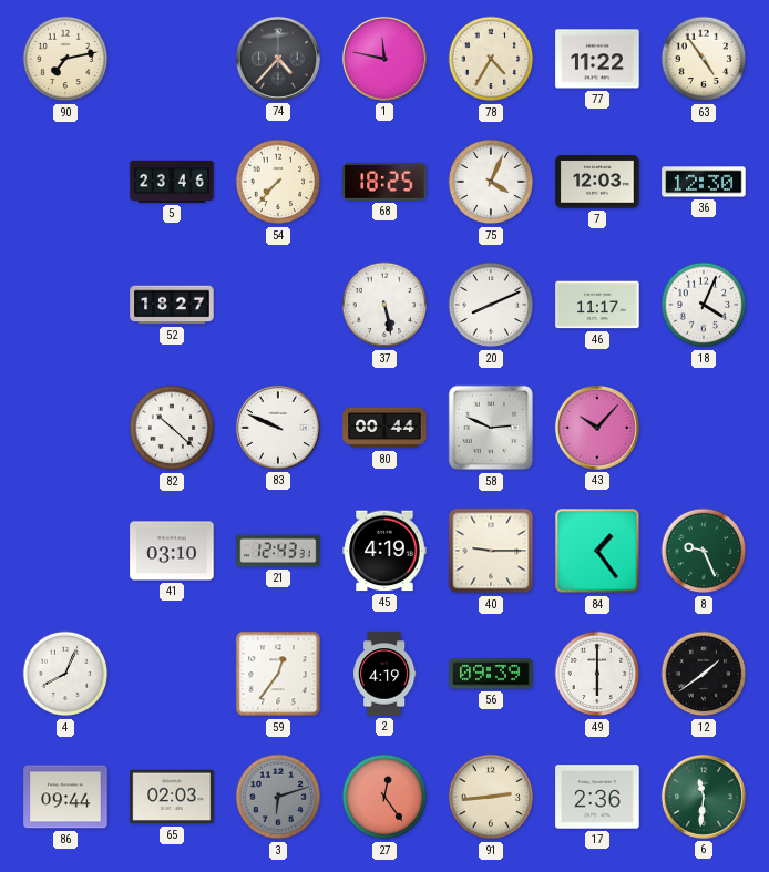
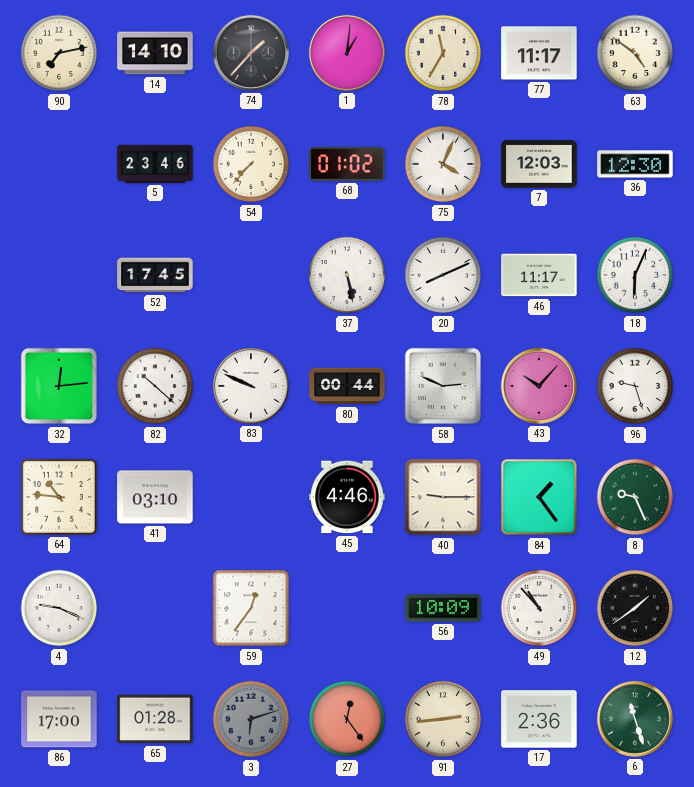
14: none -> 14:10
74: 4:37 -> 1:37
1: 11:47 -> 1:01
78: 4:35 -> 11:35
77: 11:22 -> 11:17
63: 4:54 -> 4:51
68: 18:25 -> 01:02
52: 18:27 -> 17:45
18: 4:04 -> 6:04
32: none -> 12:14
96: none -> 9:27
64: none -> 10:46
21: 12:43 -> none
45: 4:19 -> 4:46
4: 8:04 -> 9:19
2: 4:19 -> none
56: 09:39 -> 10:09
49: 6:00 -> 10:53
86: 09:44 -> 17:00
65: 02:03 -> 01:28
6: 11:31 -> 11:27
